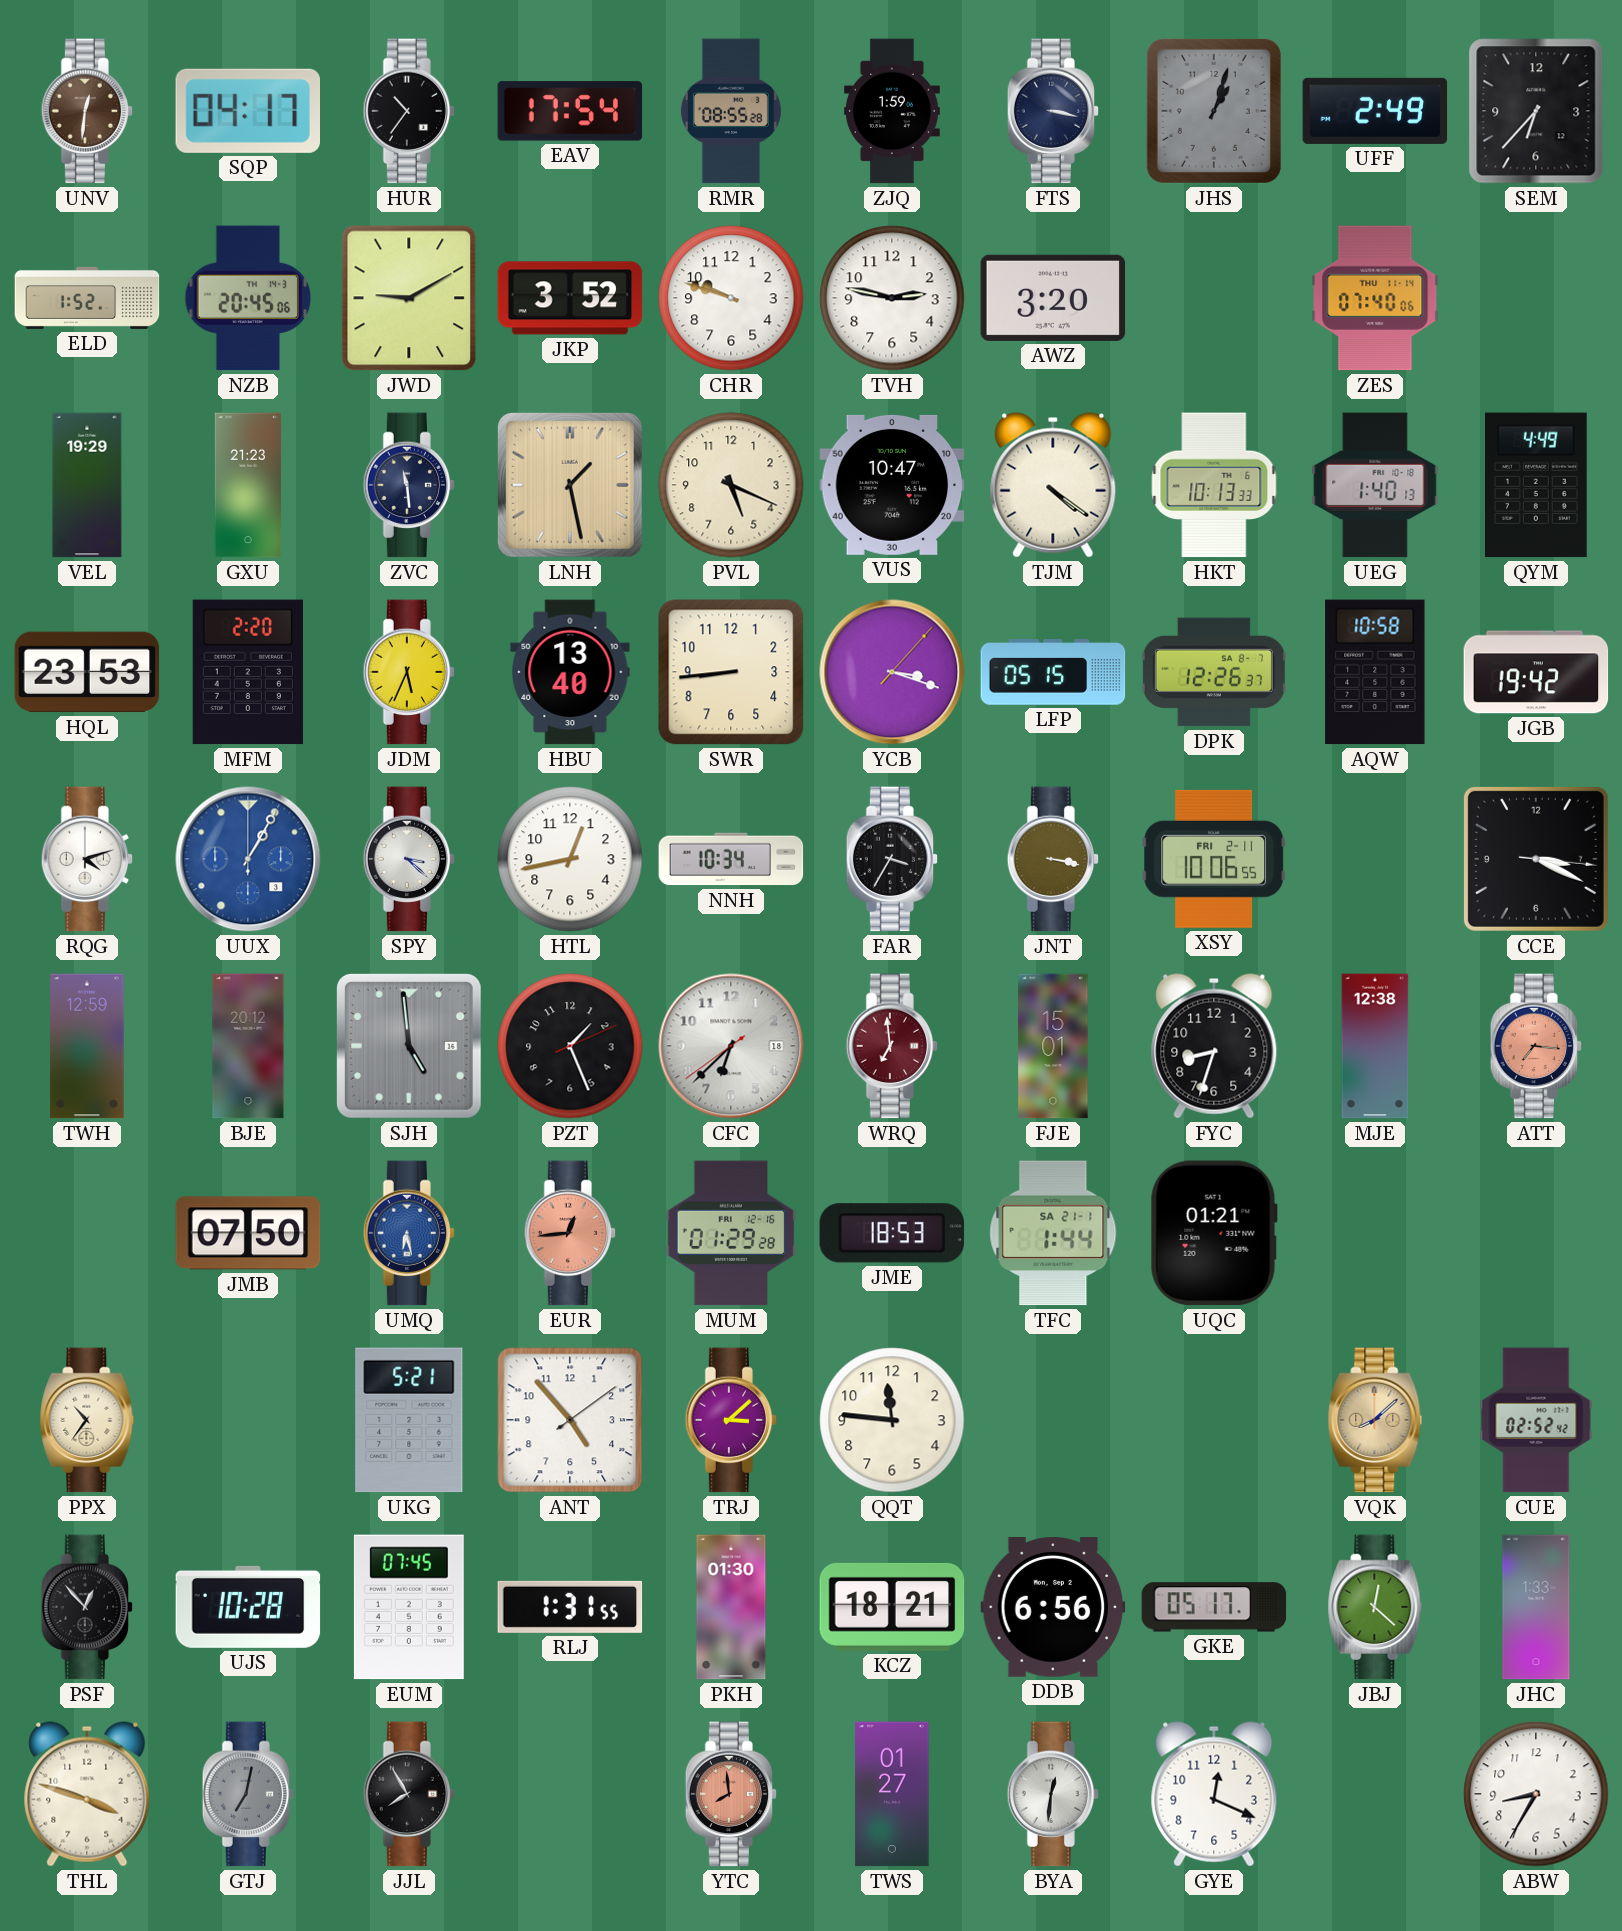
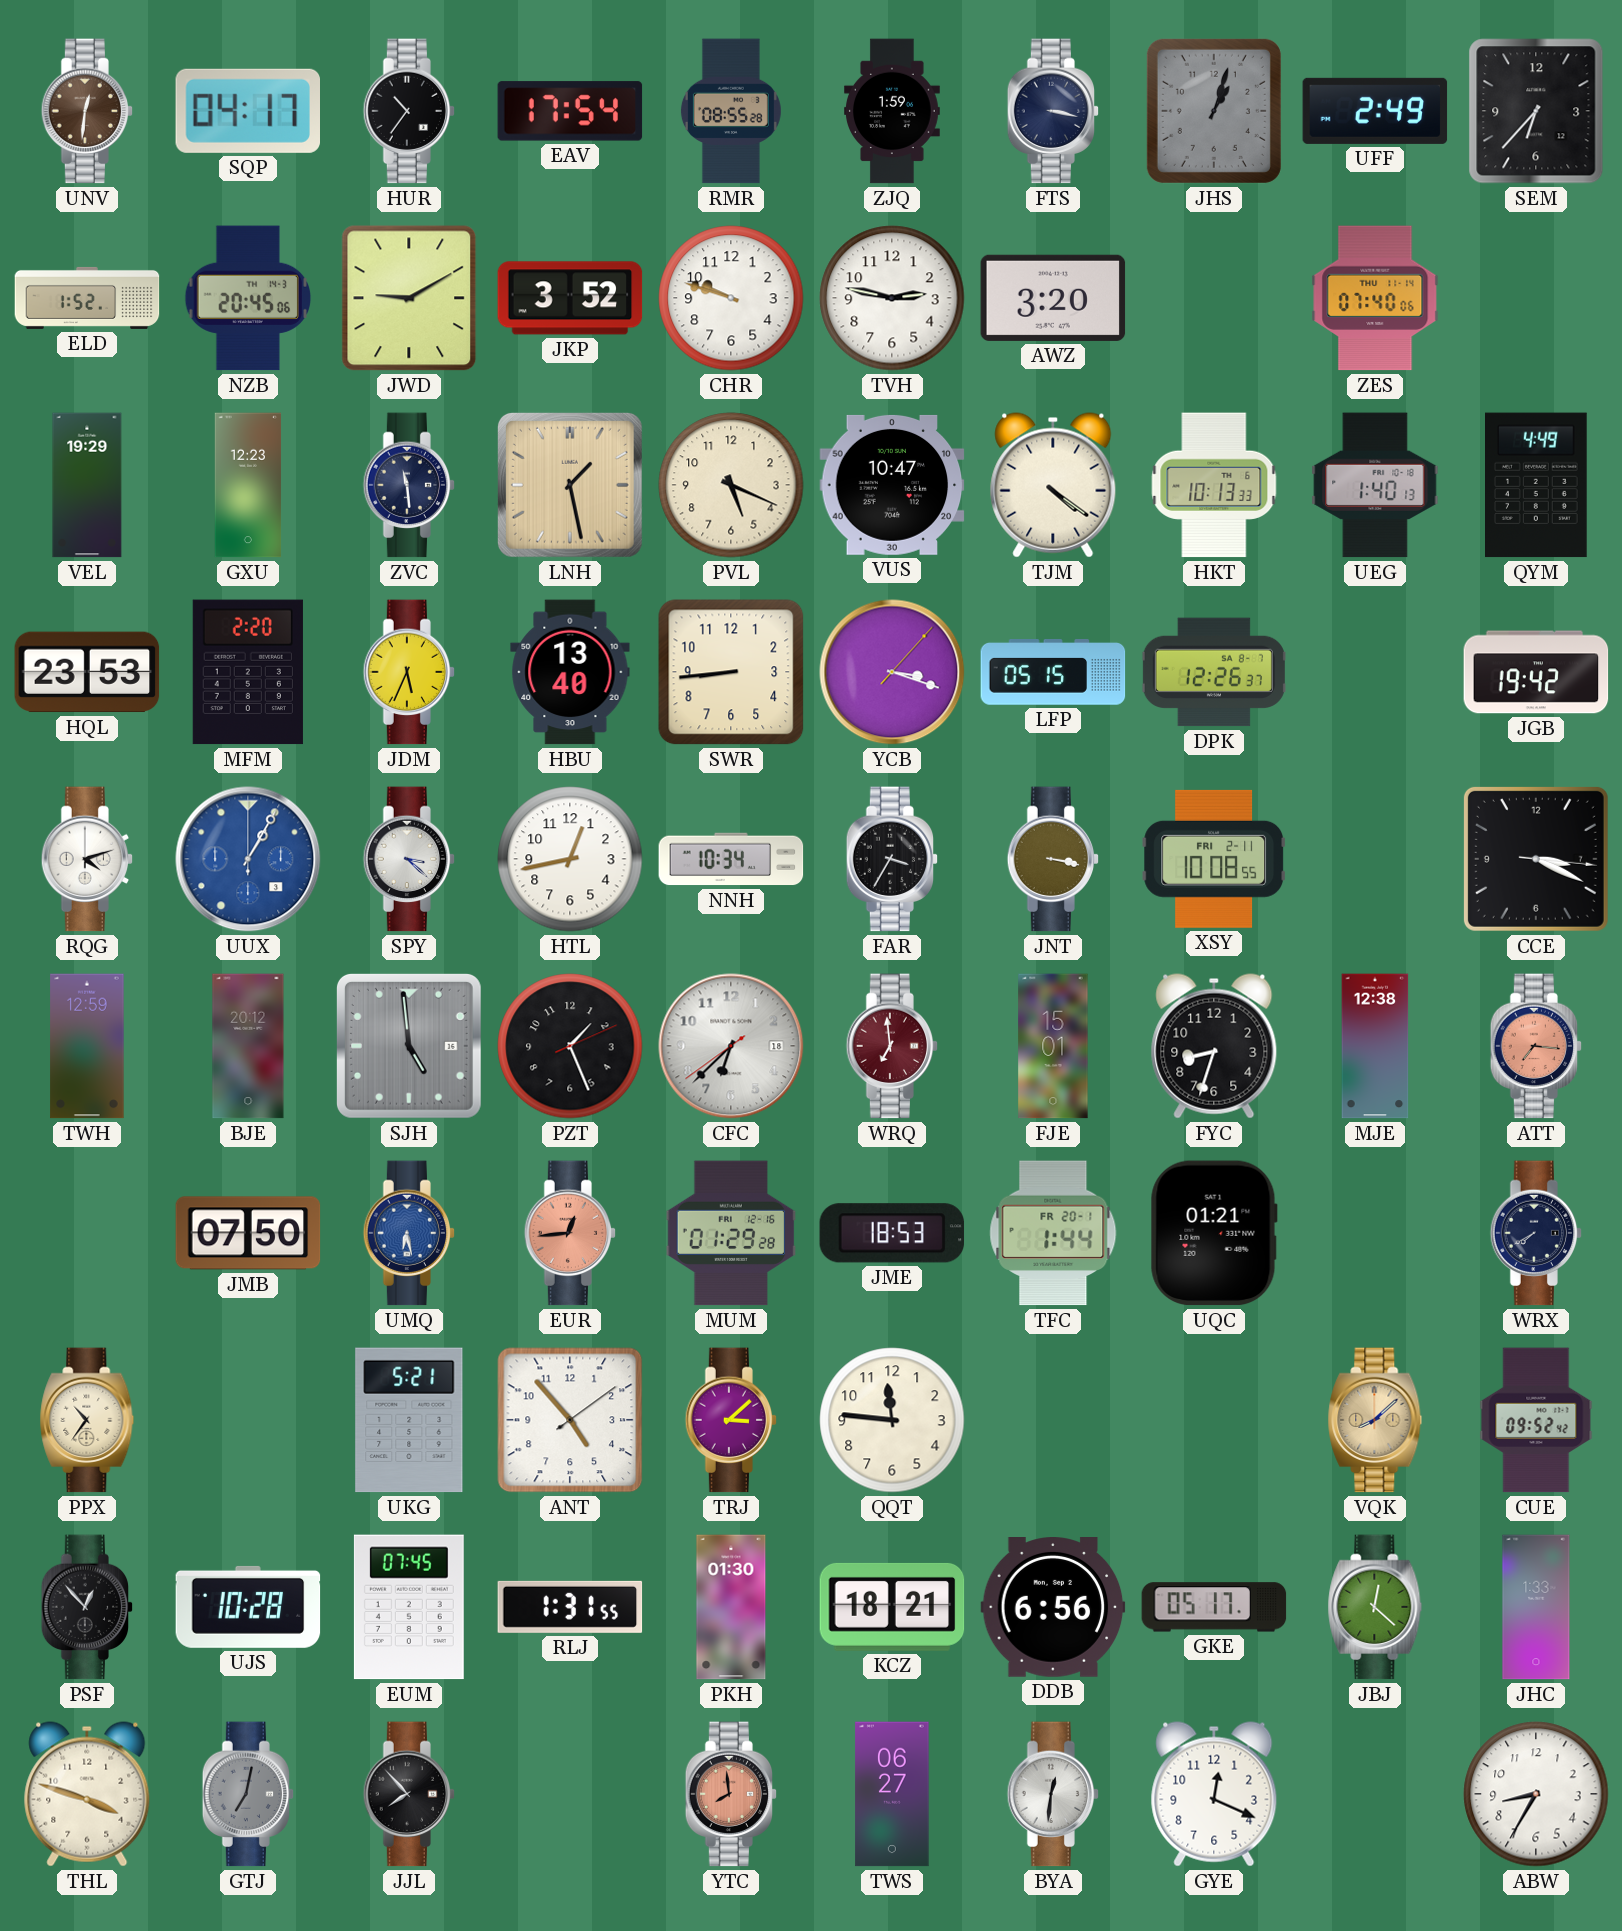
GXU: 21:23 -> 12:23
AQW: 10:58 -> none
XSY: 10:06 -> 10:08
TFC date: SA 21-1 -> FR 20-1
WRX: none -> 7:40
CUE: 02:52 -> 09:52
JJL: 7:55 -> 7:53
TWS: 01:27 -> 06:27
